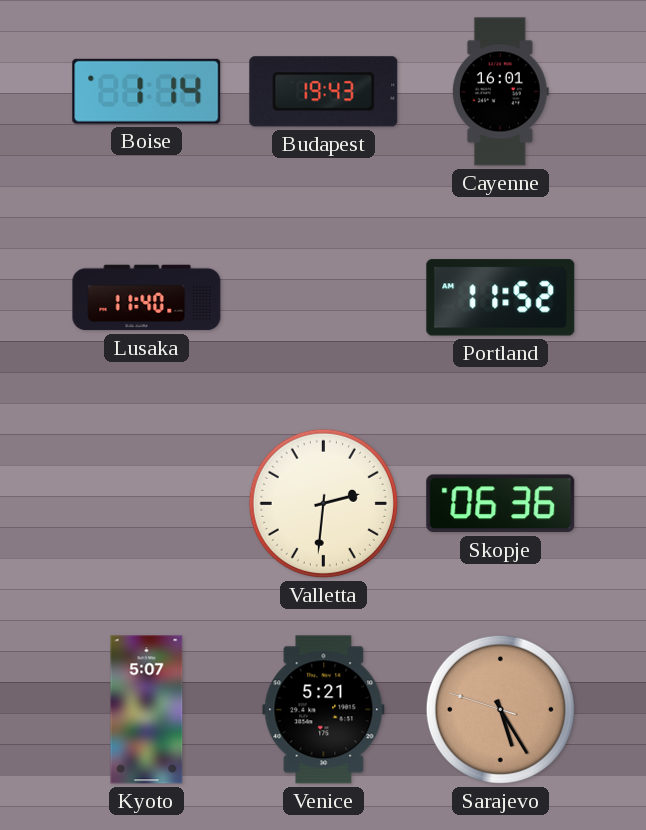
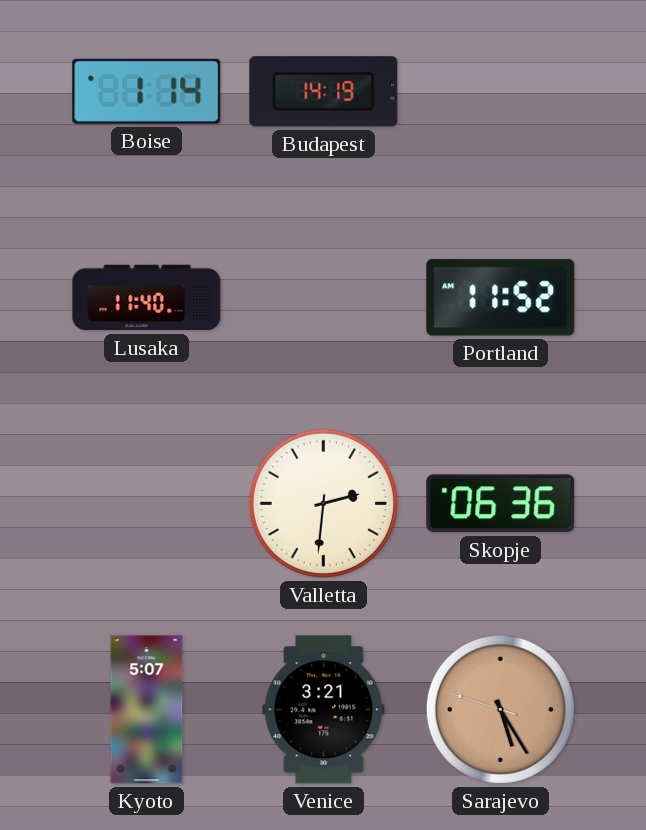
Budapest: 19:43 -> 14:19
Cayenne: 16:01 -> none
Venice: 5:21 -> 3:21
